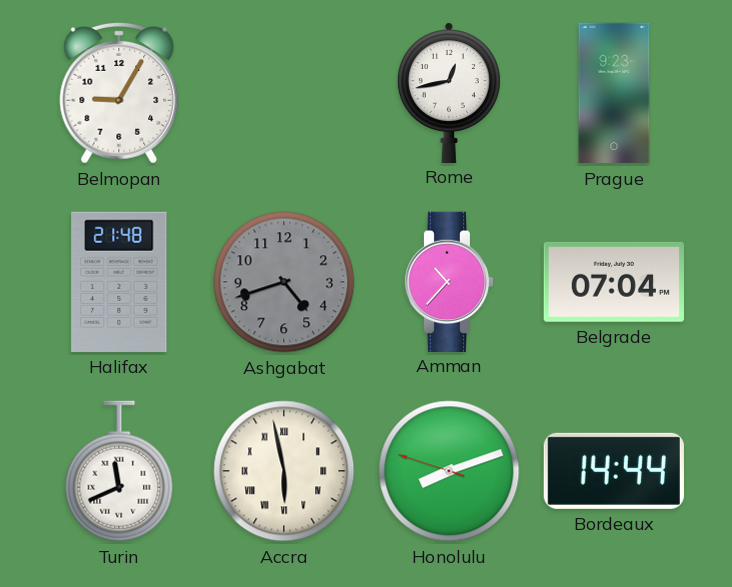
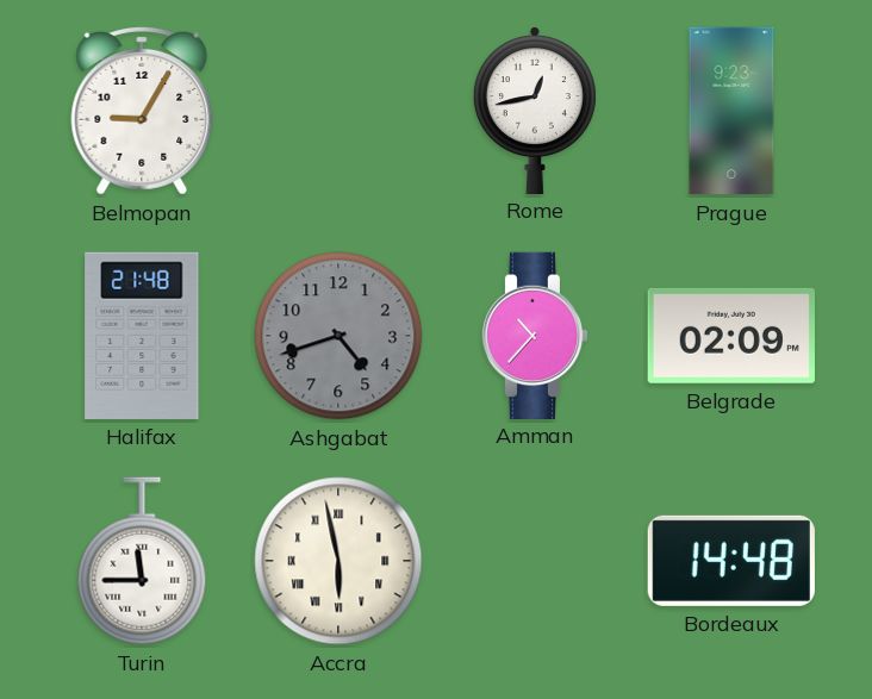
Belgrade: 07:04 -> 02:09
Turin: 11:41 -> 11:45
Honolulu: 8:11 -> none
Bordeaux: 14:44 -> 14:48
